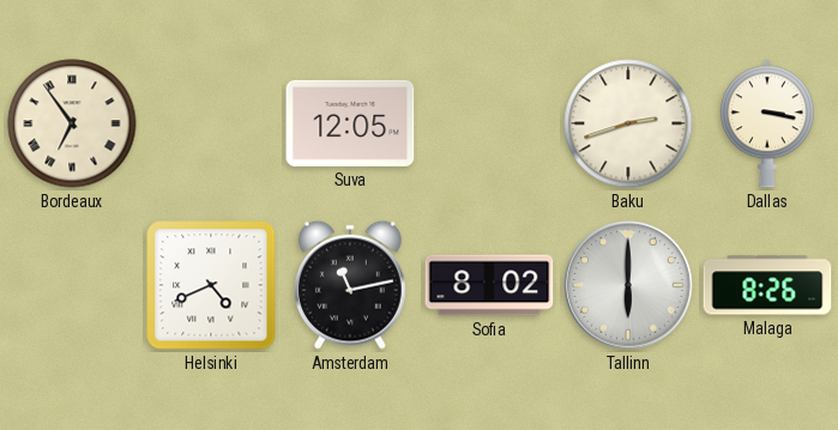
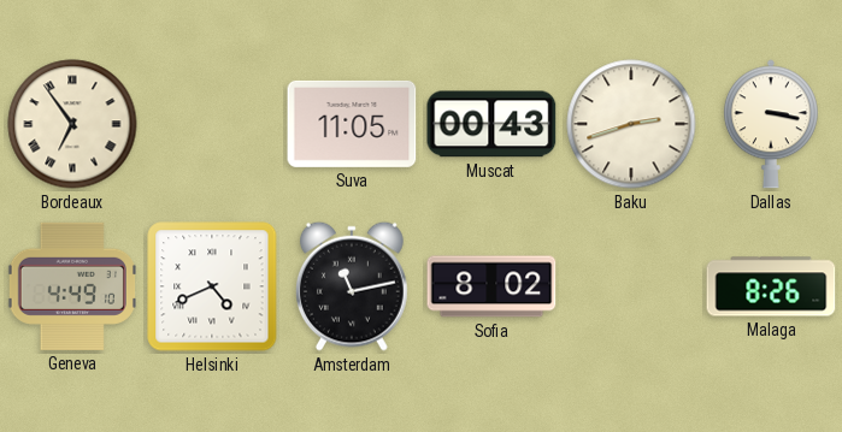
Suva: 12:05 -> 11:05
Muscat: none -> 00:43
Geneva: none -> 4:49
Tallinn: 6:00 -> none
